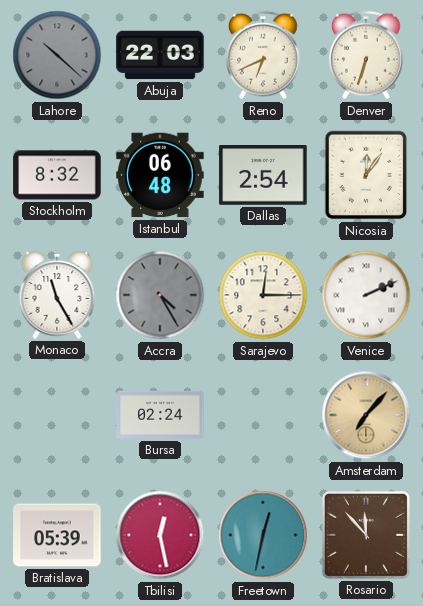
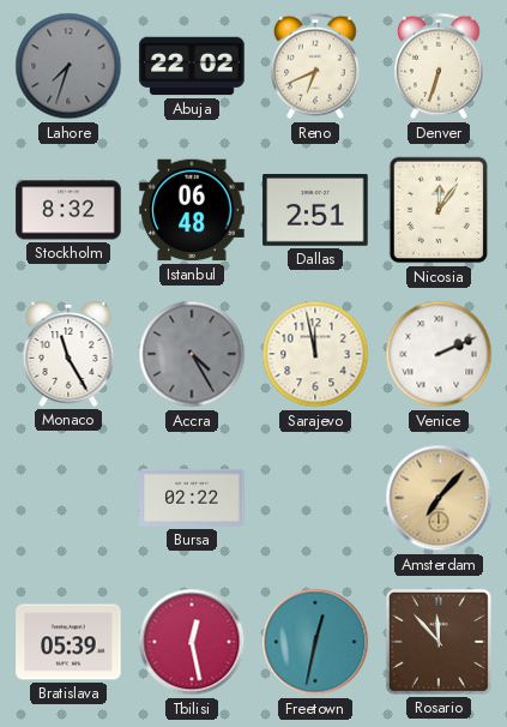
Lahore: 10:22 -> 7:33
Abuja: 22:03 -> 22:02
Dallas: 2:54 -> 2:51
Sarajevo: 12:15 -> 11:58
Bursa: 02:24 -> 02:22
